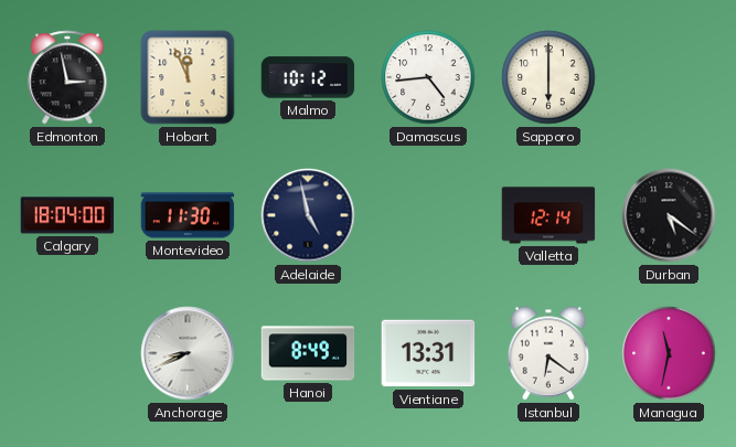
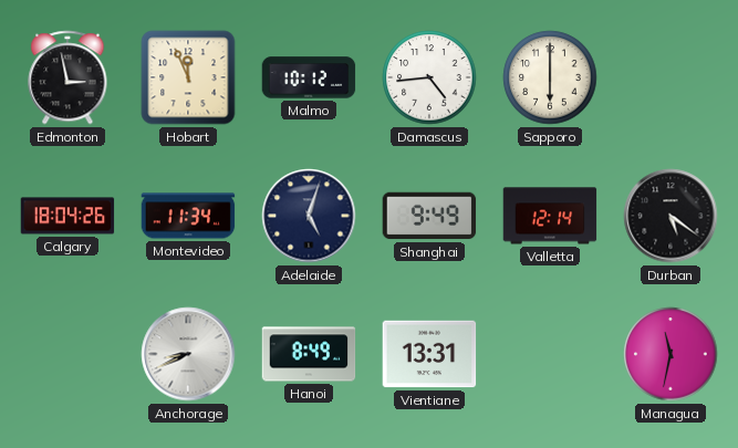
Calgary: 18:04:00 -> 18:04:26
Montevideo: 11:30 -> 11:34
Adelaide: 4:58 -> 5:03
Shanghai: none -> 9:49
Istanbul: 6:21 -> none
